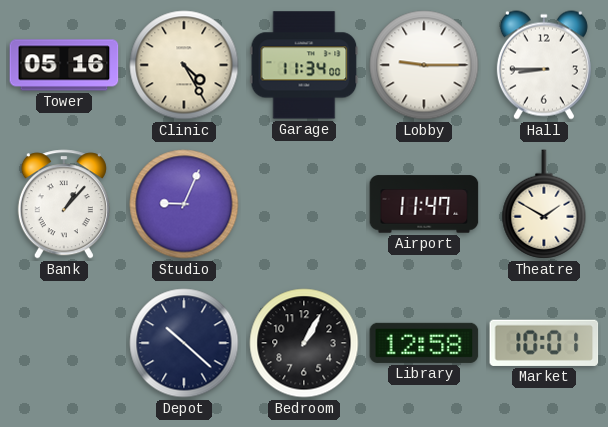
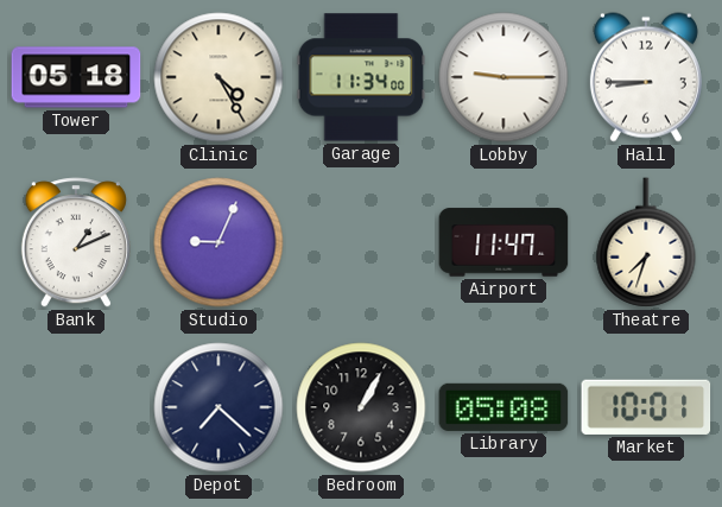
Tower: 05:16 -> 05:18
Bank: 1:07 -> 1:11
Theatre: 1:50 -> 7:33
Depot: 10:22 -> 7:22
Library: 12:58 -> 05:08
